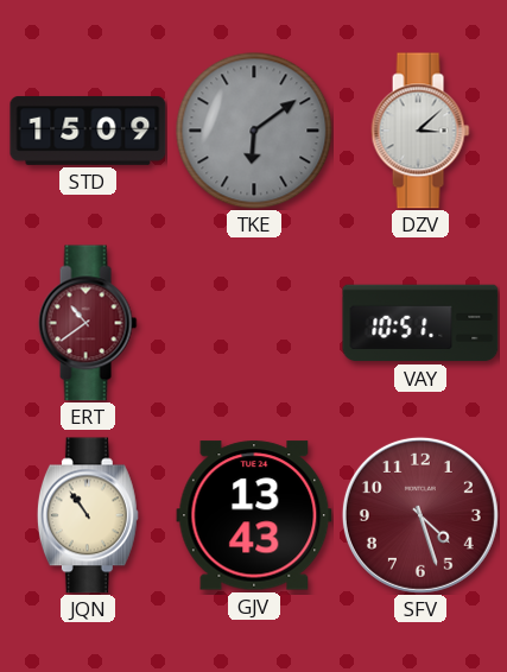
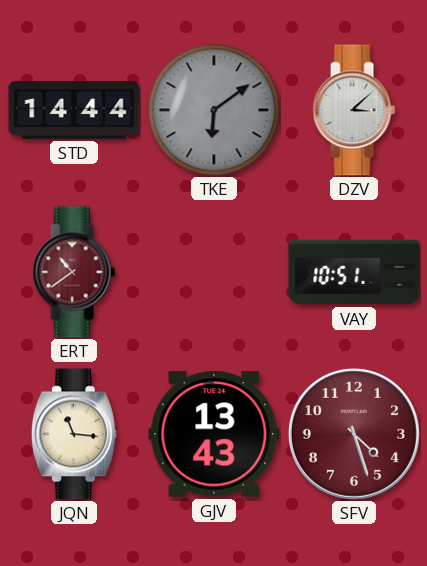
STD: 15:09 -> 14:44
JQN: 10:54 -> 11:16
